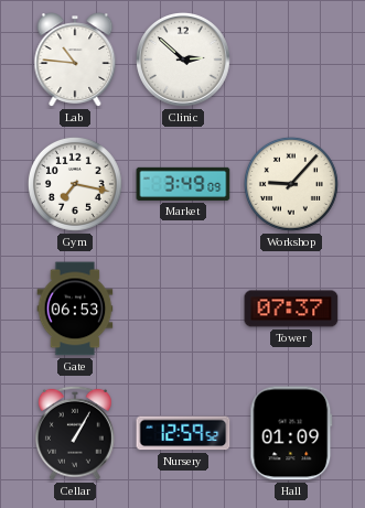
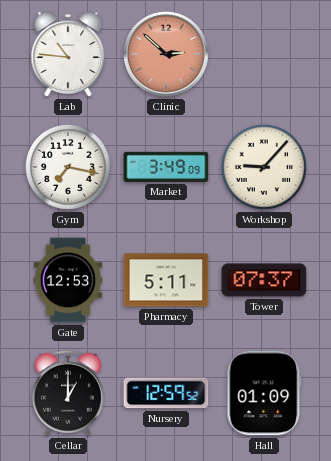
Clinic dial: white -> salmon
Gate: 06:53 -> 12:53
Pharmacy: none -> 5:11
Cellar: 1:05 -> 1:00
